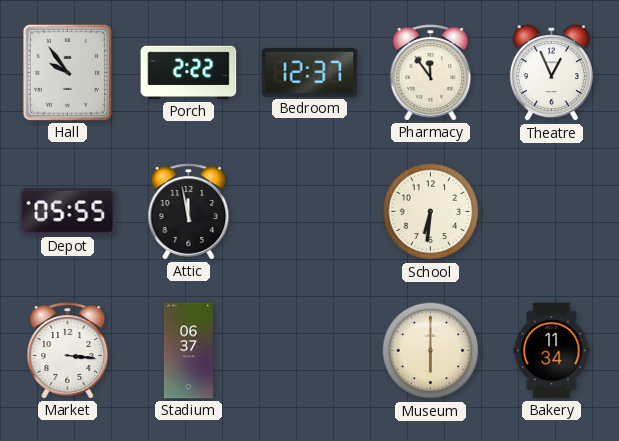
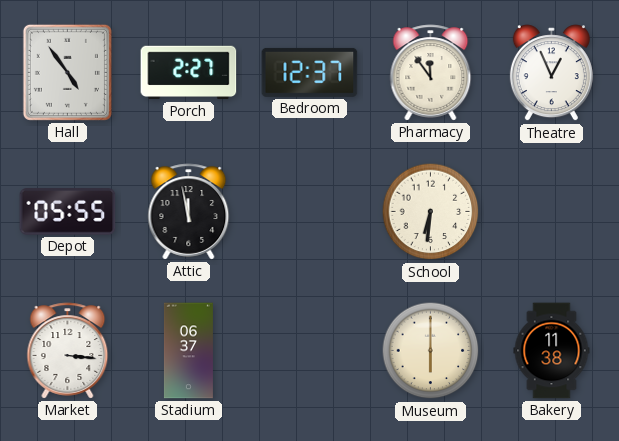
Hall: 9:54 -> 4:54
Porch: 2:22 -> 2:27
Bakery: 11:34 -> 11:38
